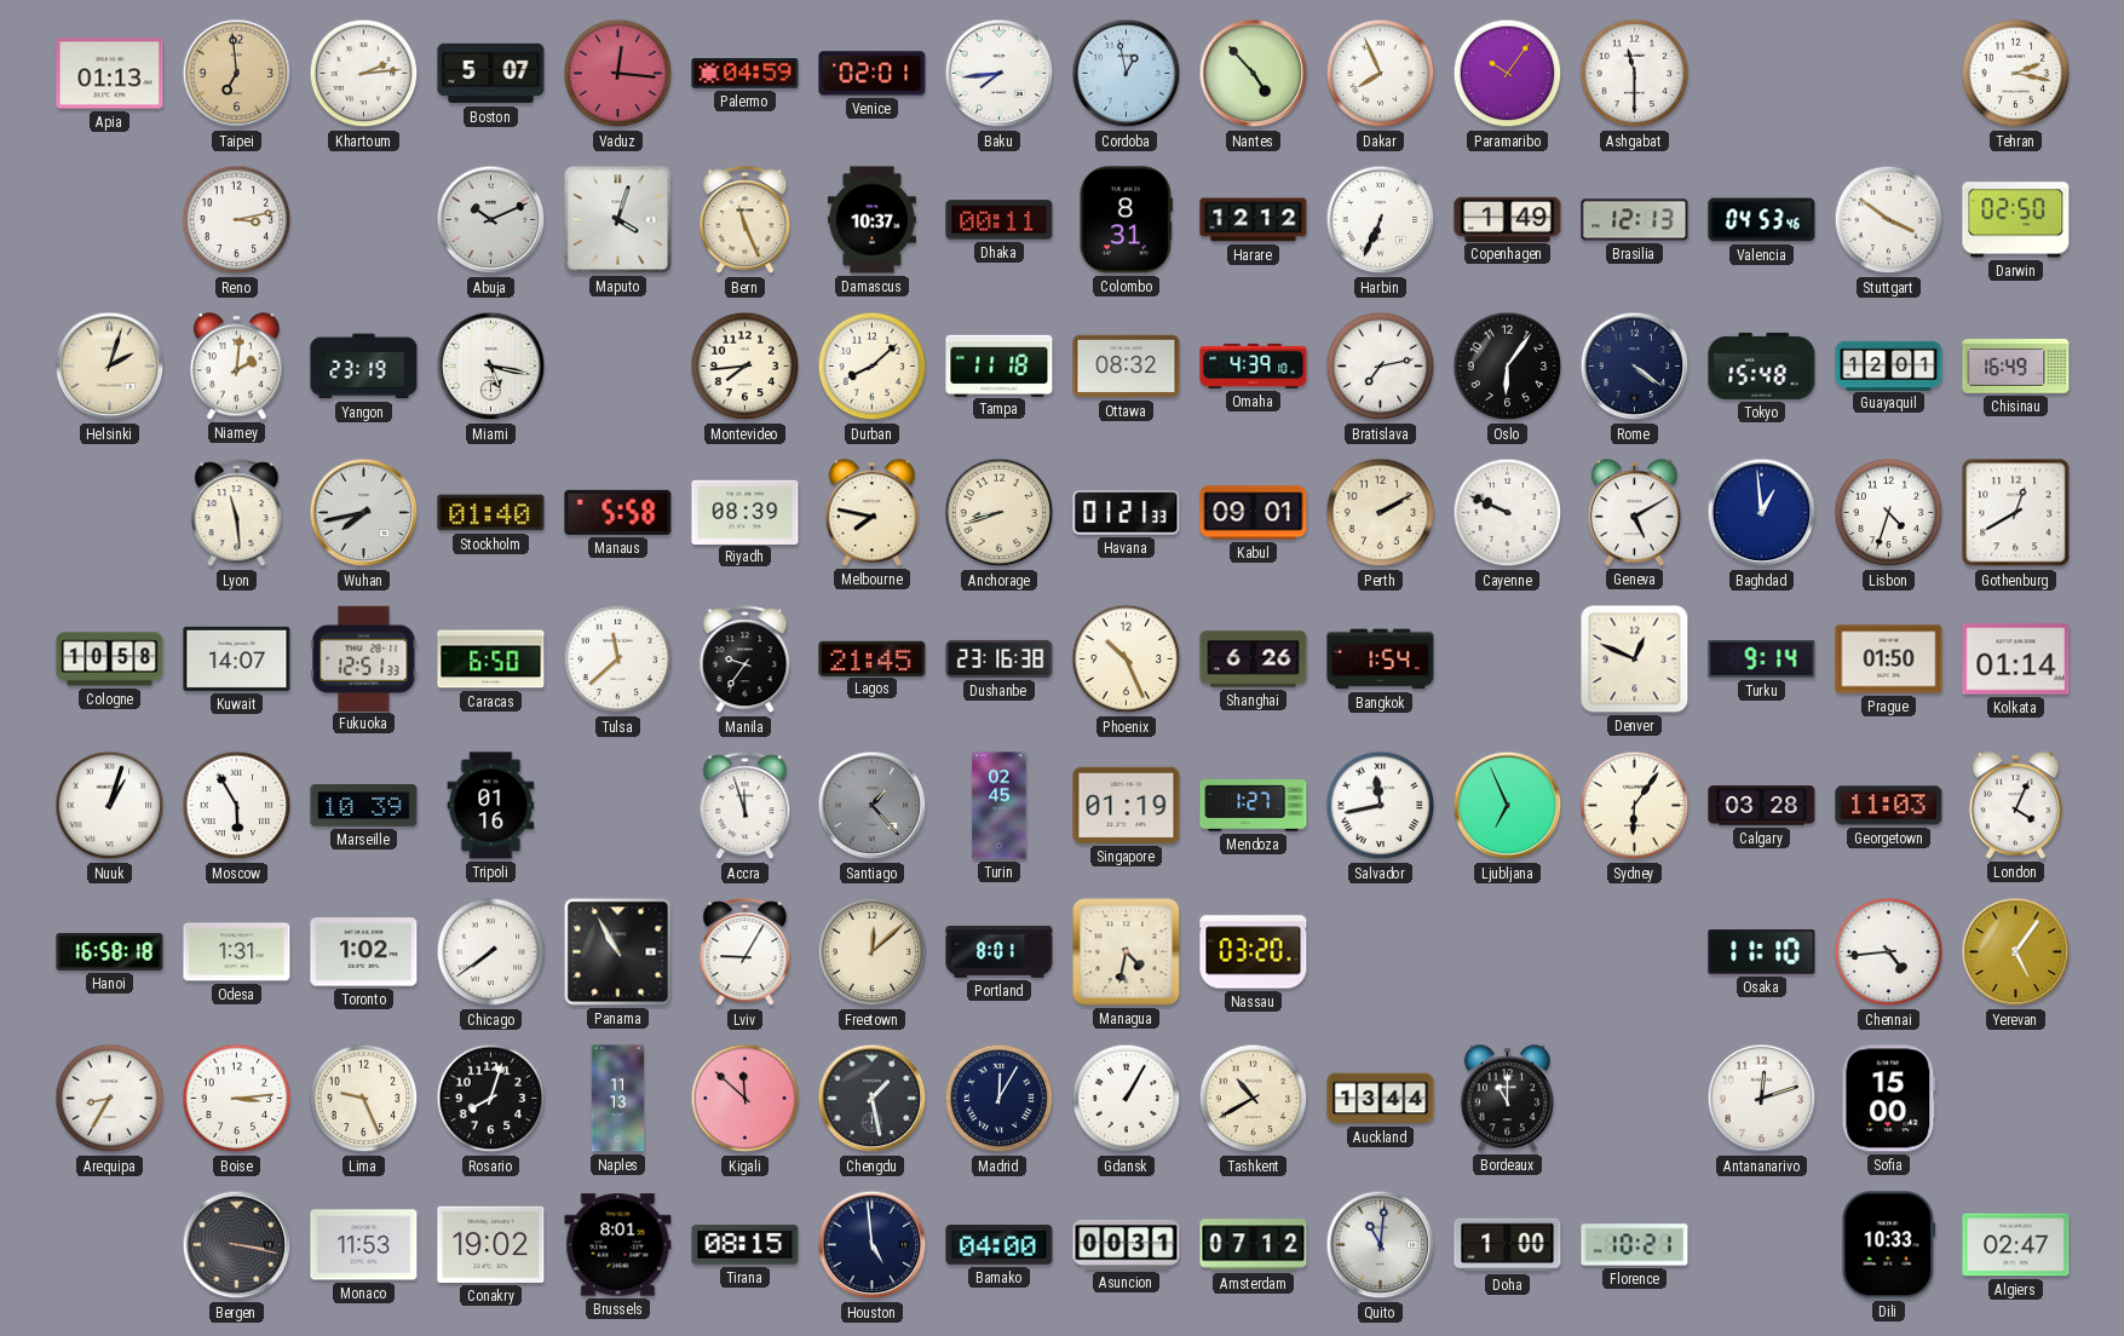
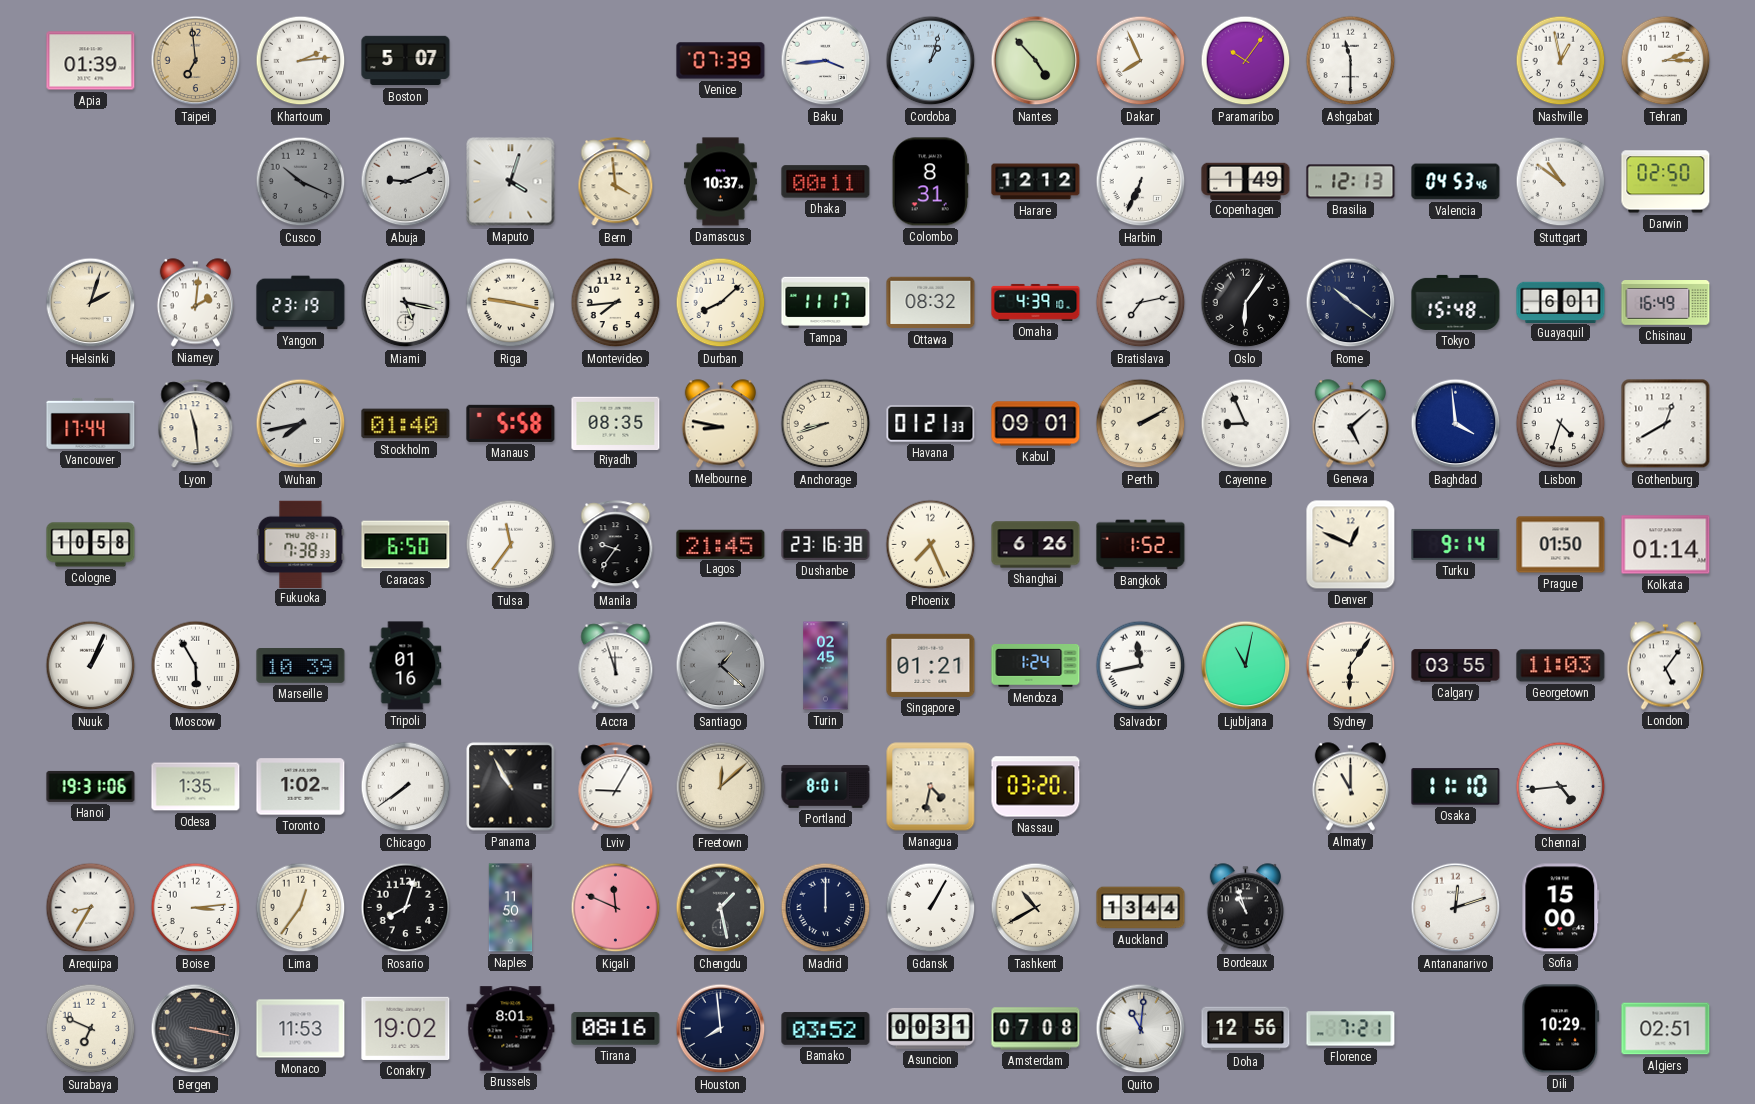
Apia: 01:13 -> 01:39
Vaduz: 12:16 -> none
Palermo: 04:59 -> none
Venice: 02:01 -> 07:39
Baku: 7:44 -> 3:44
Cordoba: 12:58 -> 1:03
Nashville: none -> 12:58
Tehran: 2:17 -> 2:15
Reno: 3:13 -> none
Cusco: none -> 10:19
Abuja: 10:11 -> 9:11
Bern: 11:26 -> 3:59
Stuttgart: 3:51 -> 10:51
Riga: none -> 9:17
Tampa: 11:18 -> 11:17
Rome: 4:21 -> 10:21
Guayaquil: 12:01 -> 6:01
Vancouver: none -> 17:44
Riyadh: 08:39 -> 08:35
Melbourne: 7:47 -> 8:47
Cayenne: 9:49 -> 8:56
Geneva: 5:10 -> 5:08
Baghdad: 12:59 -> 3:59
Kuwait: 14:07 -> none
Fukuoka: 12:51 -> 7:38
Tulsa: 11:38 -> 11:36
Phoenix: 10:26 -> 7:26
Bangkok: 1:54 -> 1:52
Nuuk: 1:03 -> 1:04
Santiago: 1:23 -> 1:22
Singapore: 01:19 -> 01:21
Mendoza: 1:27 -> 1:24
Ljubljana: 6:56 -> 11:02
Calgary: 03:28 -> 03:55
London: 4:04 -> 5:06
Hanoi: 16:58 -> 19:31
Odesa: 1:31 -> 1:35
Almaty: none -> 11:00
Yerevan: 5:06 -> none
Lima: 9:26 -> 12:36
Naples: 11:13 -> 11:50
Kigali: 11:52 -> 11:49
Madrid: 12:05 -> 12:00
Bordeaux: 11:00 -> 10:57
Surabaya: none -> 6:49
Tirana: 08:15 -> 08:16
Houston: 4:59 -> 7:59
Bamako: 04:00 -> 03:52
Amsterdam: 07:12 -> 07:08
Doha: 1:00 -> 12:56
Florence: 10:21 -> 7:21
Dili: 10:33 -> 10:29
Algiers: 02:47 -> 02:51
